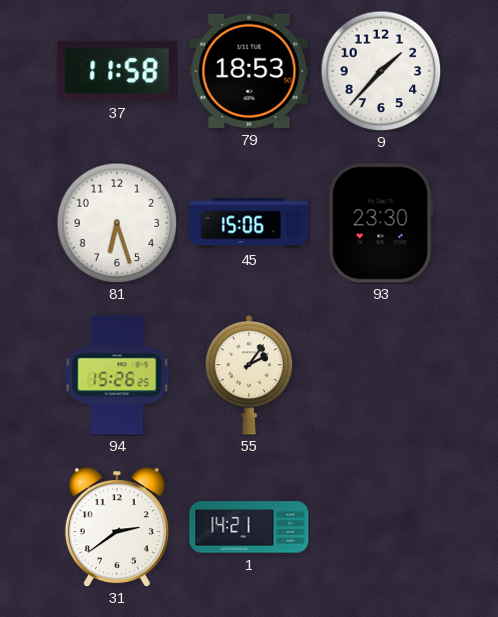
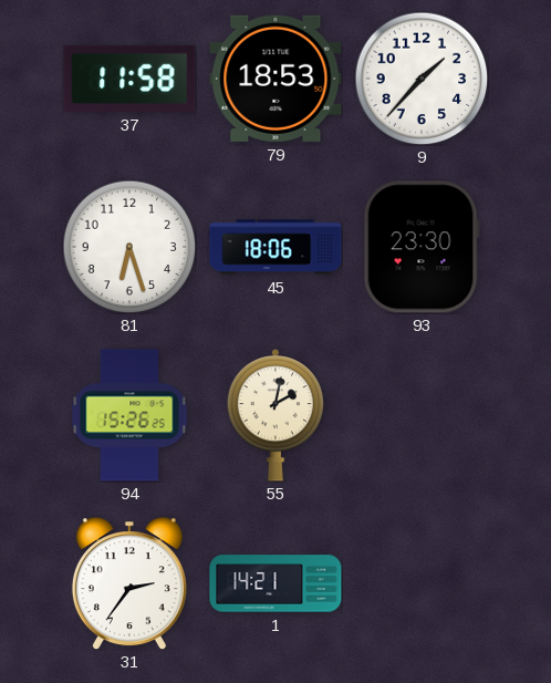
45: 15:06 -> 18:06
55: 2:06 -> 2:02
31: 2:39 -> 2:36
